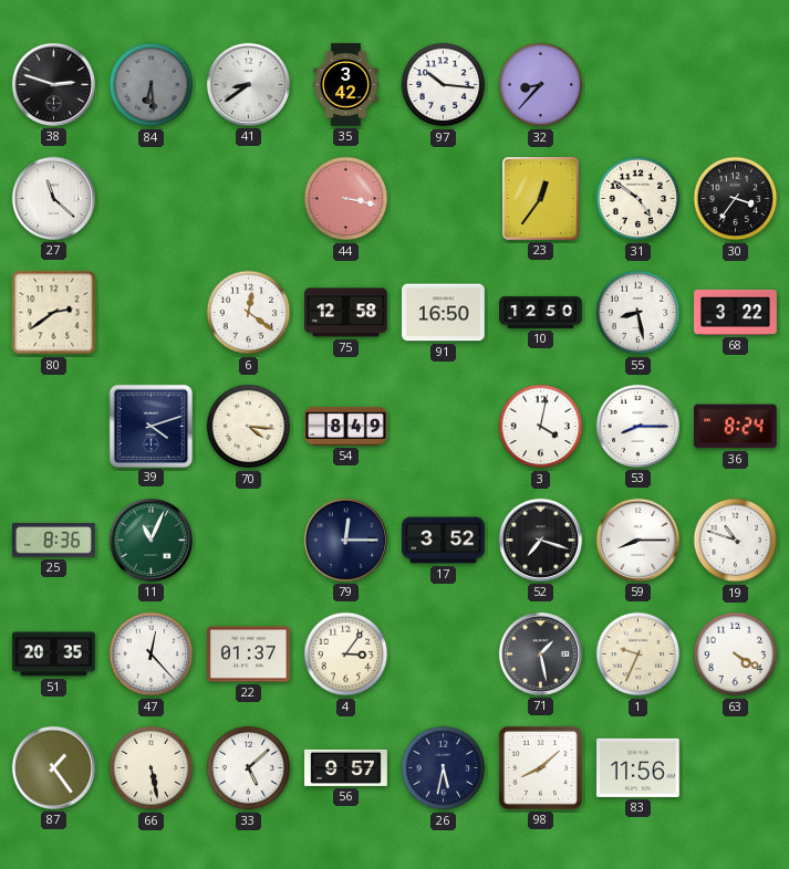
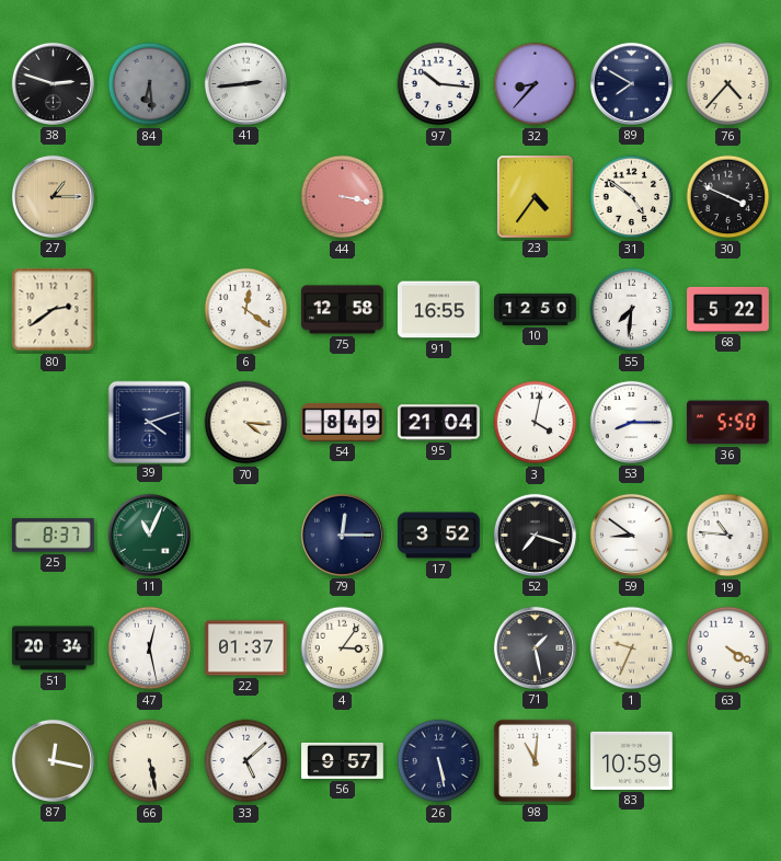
41: 8:39 -> 2:44
35: 3:42 -> none
89: none -> 7:50
76: none -> 4:37
27: 11:22 -> 1:15
27 dial: white -> champagne
23: 12:36 -> 4:36
30: 3:36 -> 3:49
91: 16:50 -> 16:55
55: 8:28 -> 7:31
68: 3:22 -> 5:22
95: none -> 21:04
36: 8:24 -> 5:50
25: 8:36 -> 8:37
59: 8:15 -> 8:51
19: 10:48 -> 10:46
51: 20:35 -> 20:34
47: 12:23 -> 12:28
87: 1:24 -> 12:17
26: 5:32 -> 5:28
98: 8:08 -> 11:01
83: 11:56 -> 10:59
